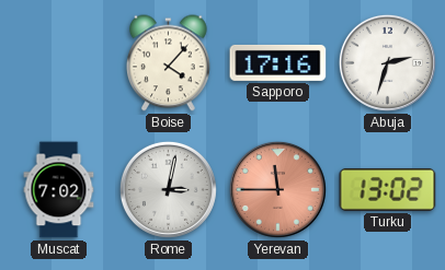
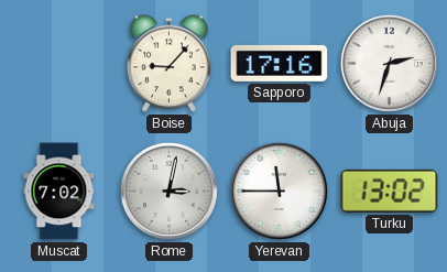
Boise: 4:07 -> 9:07
Yerevan dial: salmon -> white
